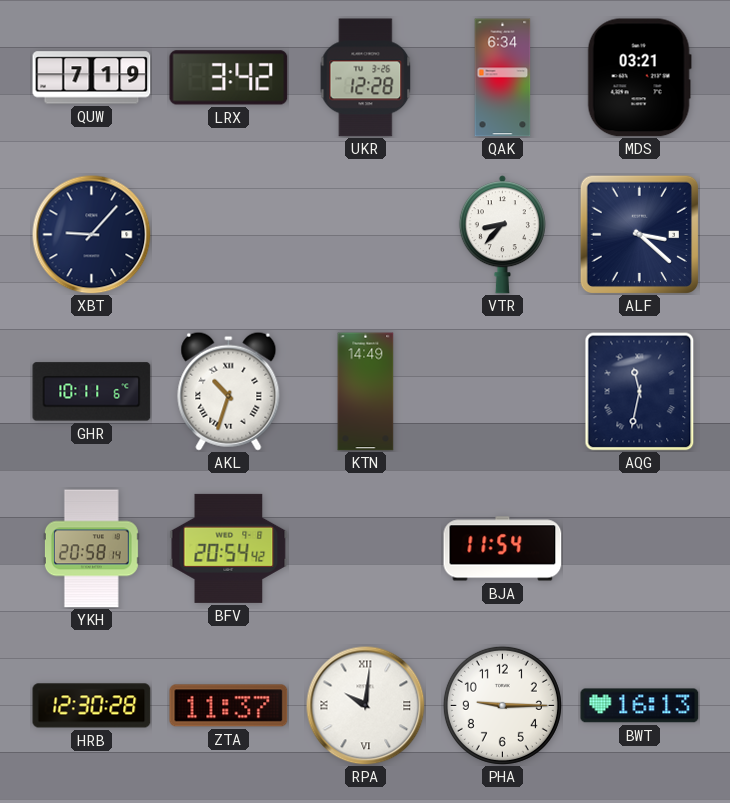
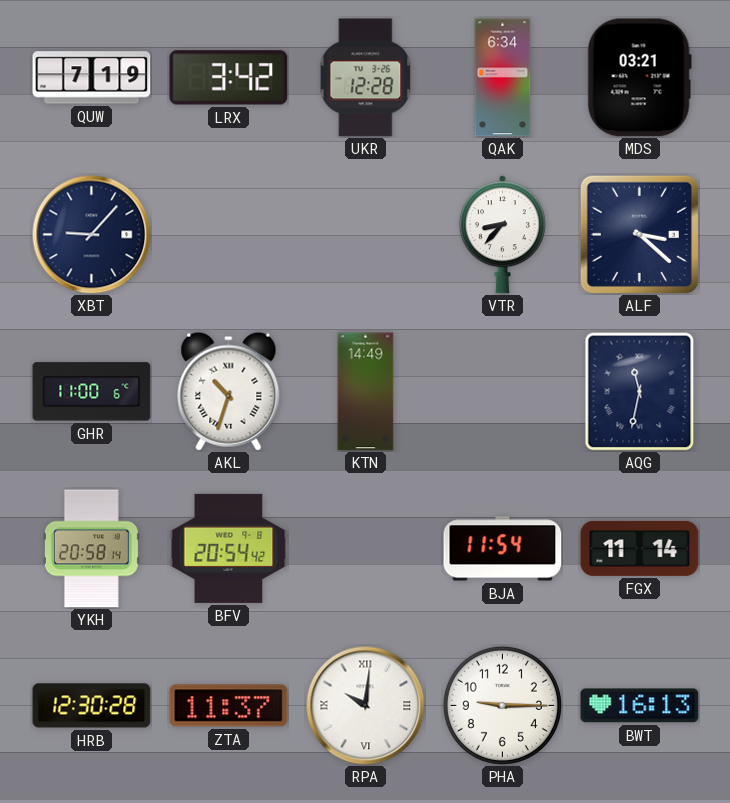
GHR: 10:11 -> 11:00
FGX: none -> 11:14
